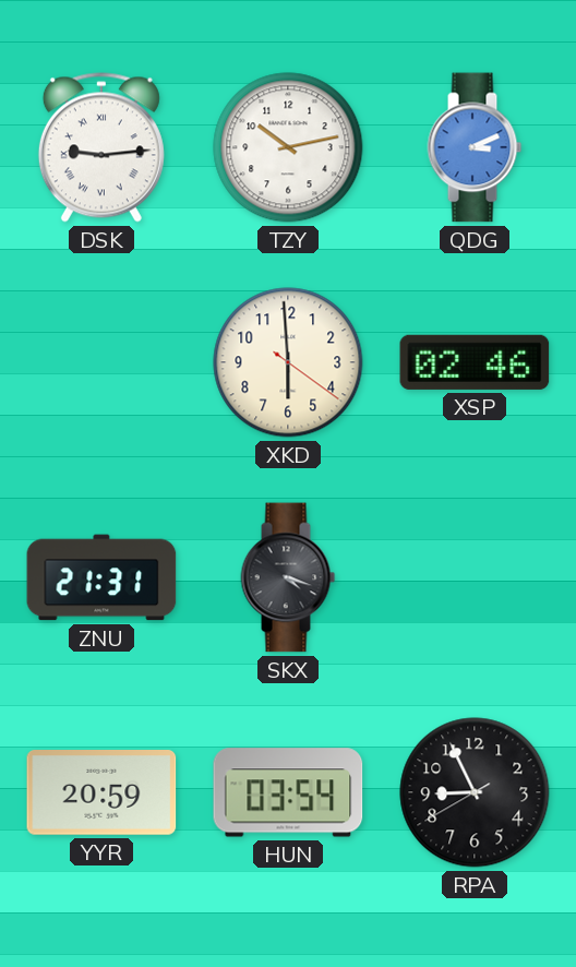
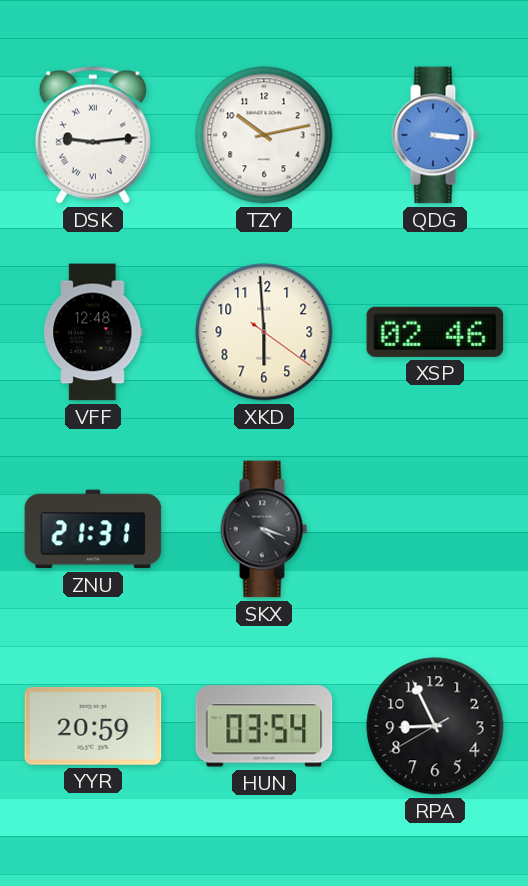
QDG: 3:11 -> 3:16
VFF: none -> 12:48
